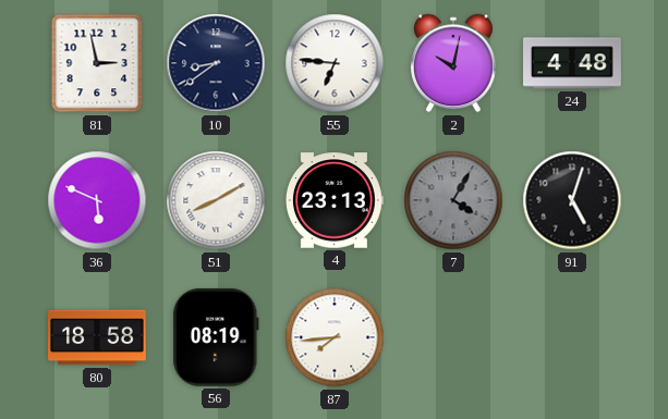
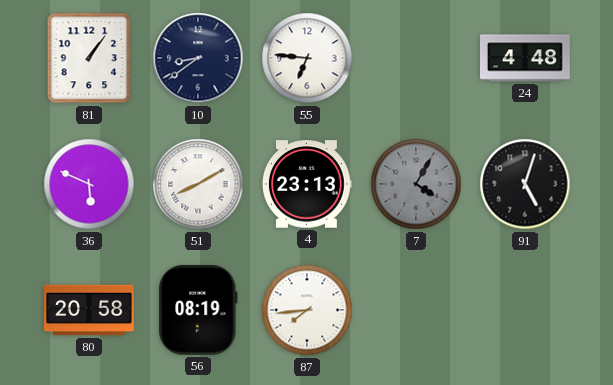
81: 2:58 -> 1:06
2: 10:02 -> none
80: 18:58 -> 20:58
